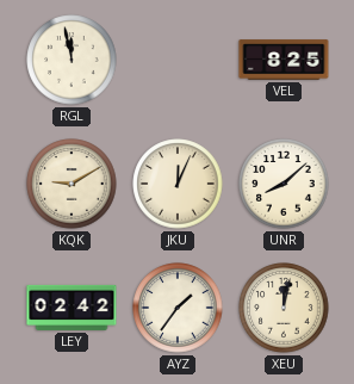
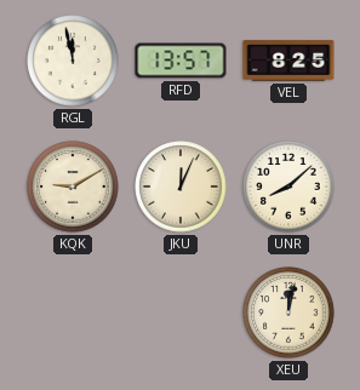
RFD: none -> 13:57
LEY: 02:42 -> none
AYZ: 1:36 -> none
